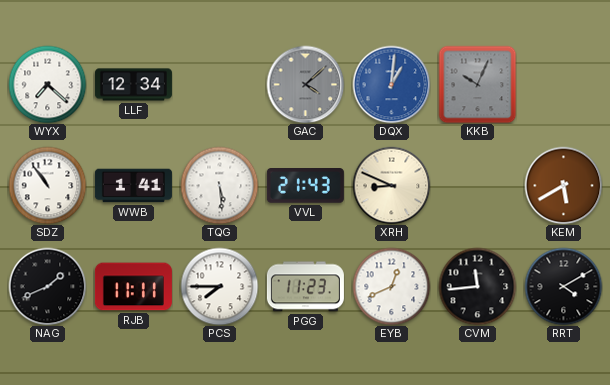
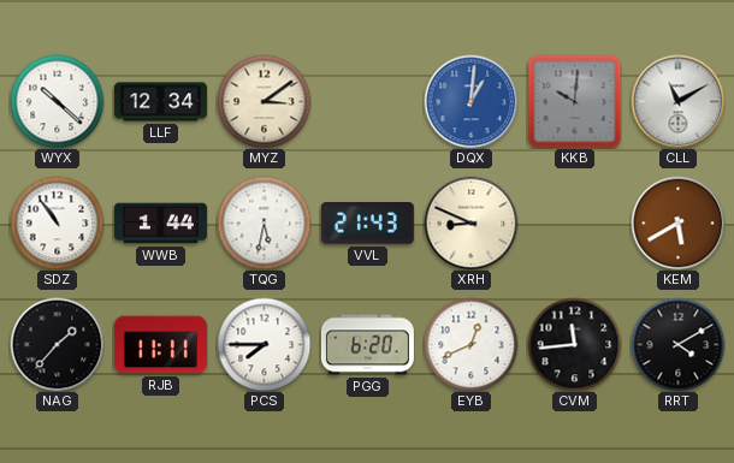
WYX: 7:22 -> 10:22
MYZ: none -> 3:09
GAC: 4:08 -> none
KKB: 10:04 -> 10:01
CLL: none -> 11:10
WWB: 1:41 -> 1:44
TQG: 5:29 -> 5:32
NAG: 1:41 -> 1:37
PGG: 11:23 -> 6:20
